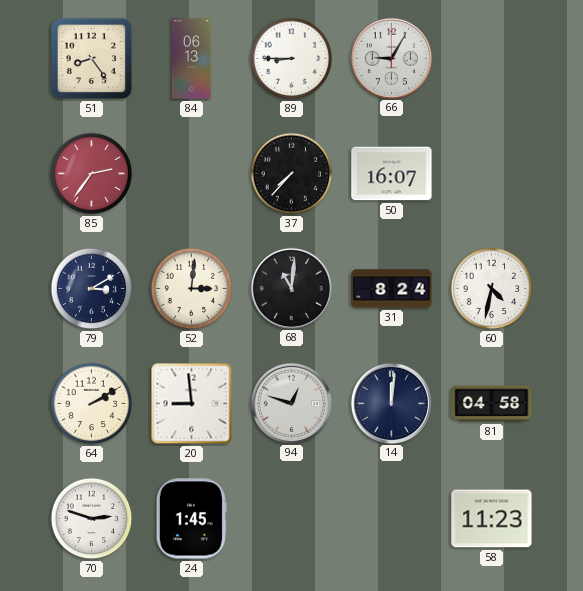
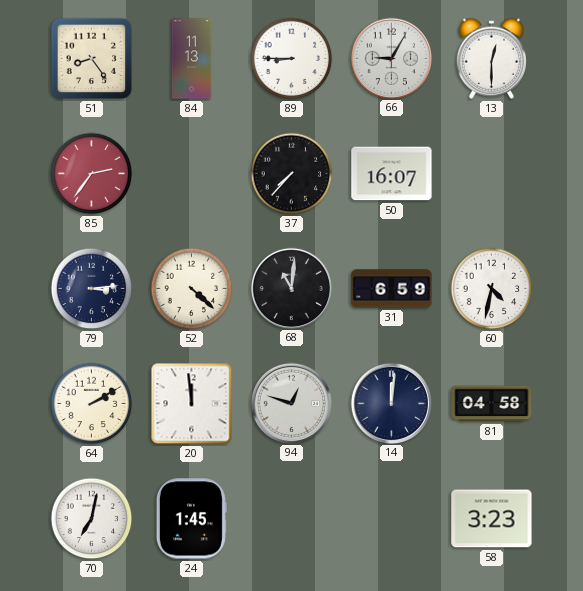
84: 06:13 -> 11:13
13: none -> 12:30
79: 3:10 -> 3:14
52: 3:01 -> 4:22
31: 8:24 -> 6:59
20: 8:59 -> 11:59
70: 2:48 -> 7:02
58: 11:23 -> 3:23
